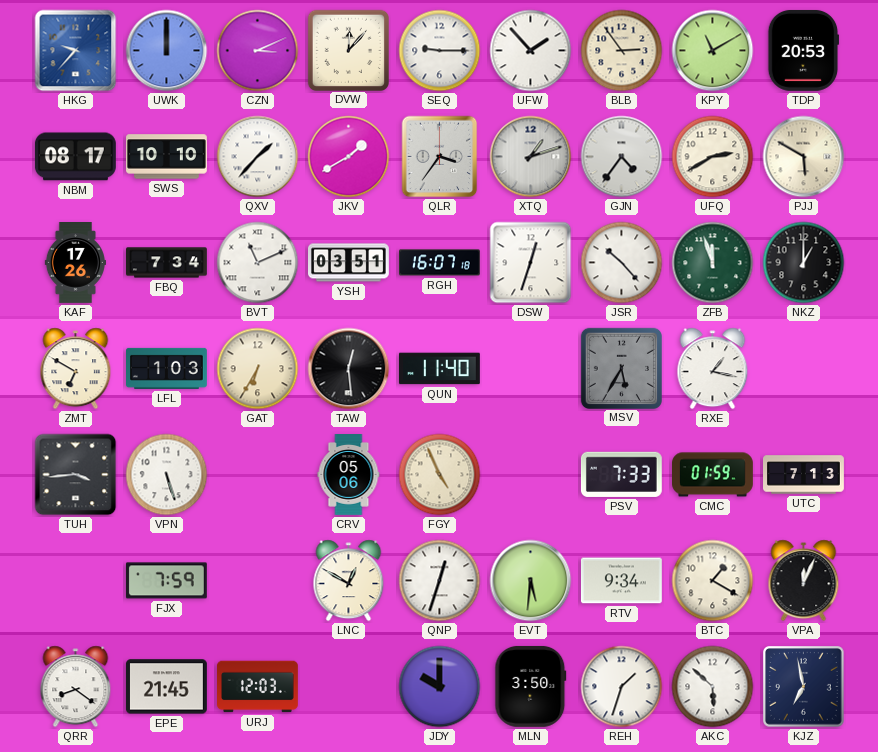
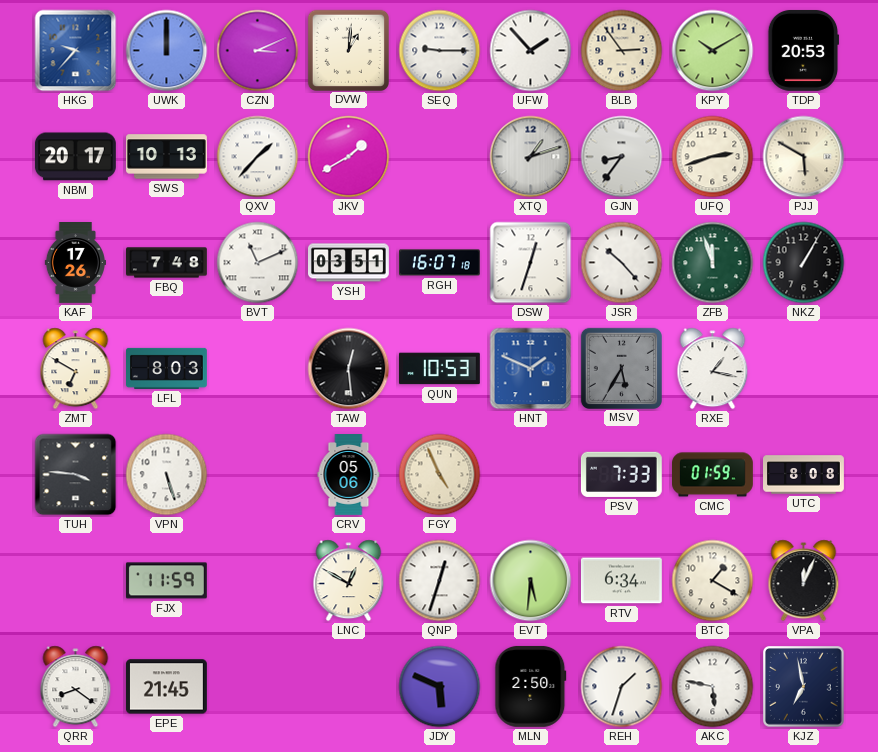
DVW: 12:07 -> 1:01
KPY: 11:10 -> 10:10
NBM: 08:17 -> 20:17
SWS: 10:10 -> 10:13
QLR: 3:36 -> none
GJN: 4:36 -> 8:36
UFQ: 2:40 -> 2:42
FBQ: 7:34 -> 7:48
NKZ: 1:00 -> 1:05
LFL: 1:03 -> 8:03
GAT: 6:35 -> none
QUN: 11:40 -> 10:53
HNT: none -> 1:49
TUH: 3:44 -> 3:46
UTC: 7:13 -> 8:08
FJX: 7:59 -> 11:59
RTV: 9:34 -> 6:34
URJ: 12:03 -> none
JDY: 10:00 -> 5:49
MLN: 3:50 -> 2:50
AKC: 5:52 -> 5:47
